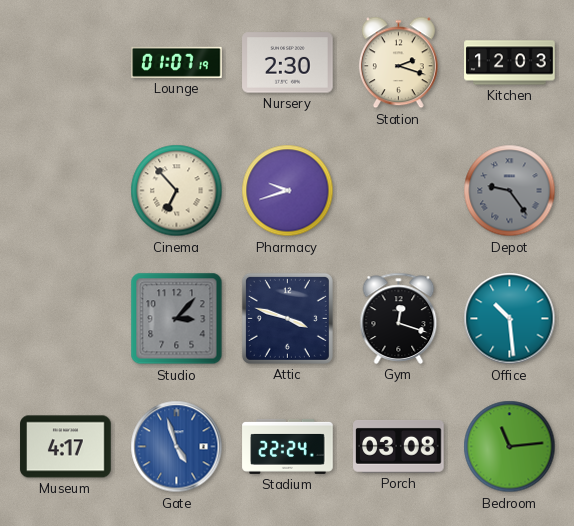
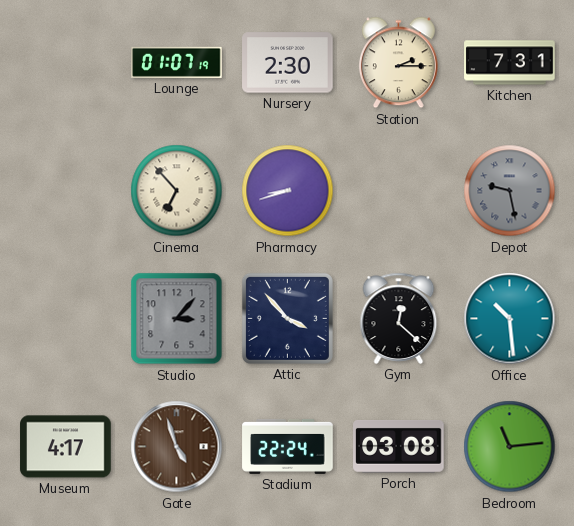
Station: 2:18 -> 2:15
Kitchen: 12:03 -> 7:31
Pharmacy: 9:42 -> 8:42
Depot: 9:24 -> 9:28
Attic: 3:48 -> 3:53
Gym: 12:18 -> 12:22
Gate dial: blue -> brown
